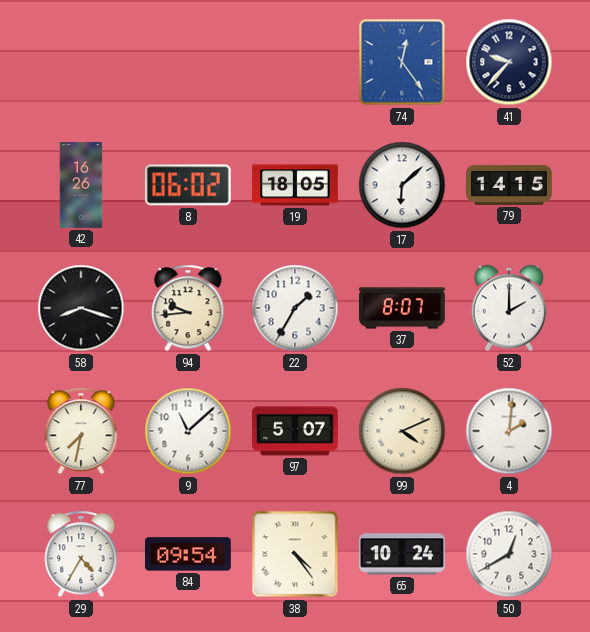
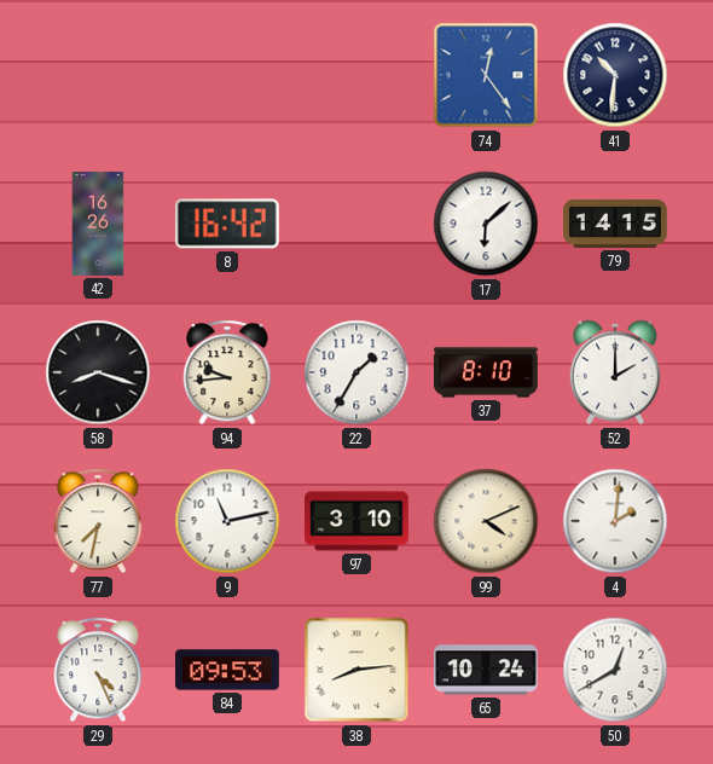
41: 9:37 -> 10:31
8: 06:02 -> 16:42
19: 18:05 -> none
37: 8:07 -> 8:10
9: 11:08 -> 11:13
97: 5:07 -> 3:10
29: 4:35 -> 4:26
84: 09:54 -> 09:53
38: 4:24 -> 8:14
